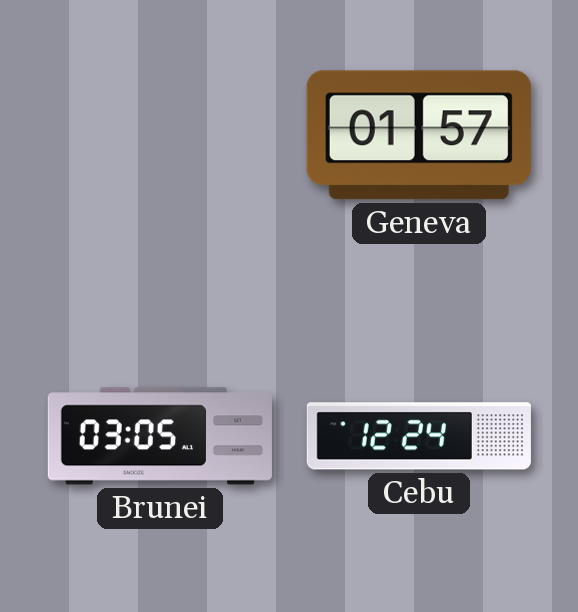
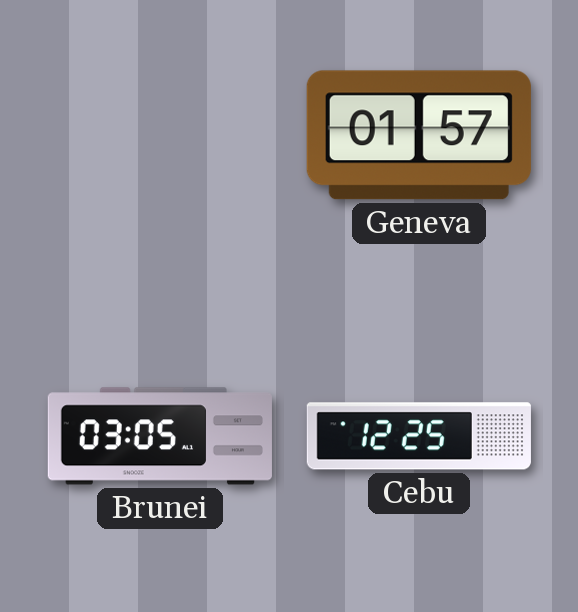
Cebu: 12:24 -> 12:25
